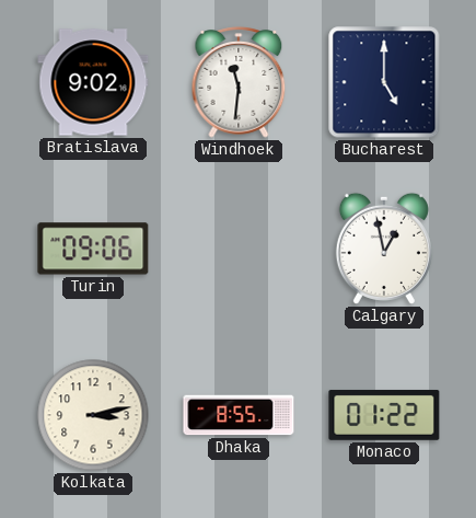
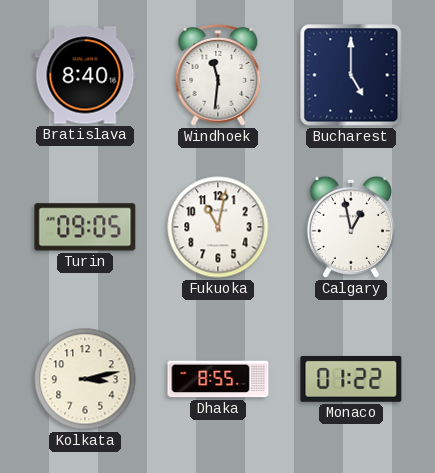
Bratislava: 9:02 -> 8:40
Turin: 09:06 -> 09:05
Fukuoka: none -> 11:02
